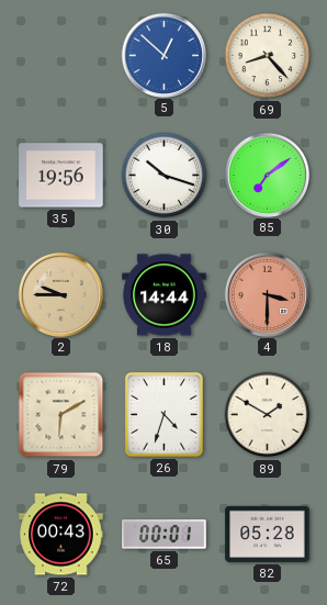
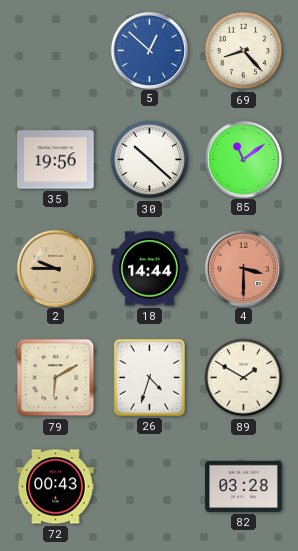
30: 10:18 -> 10:22
85: 7:09 -> 11:09
65: 00:01 -> none
82: 05:28 -> 03:28
